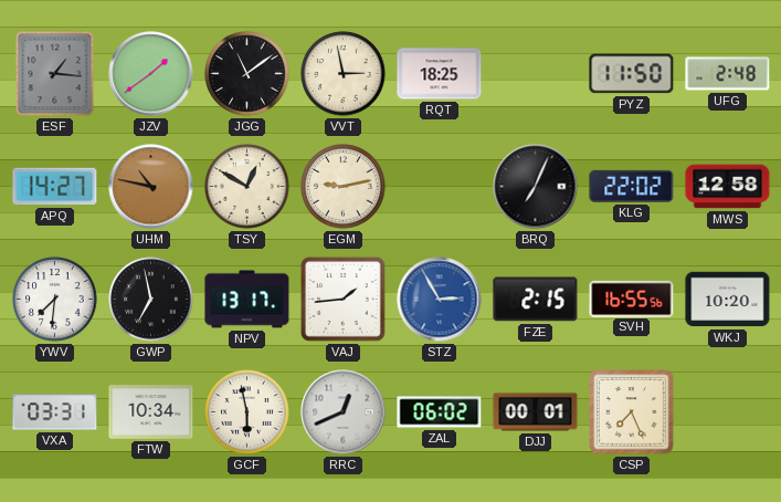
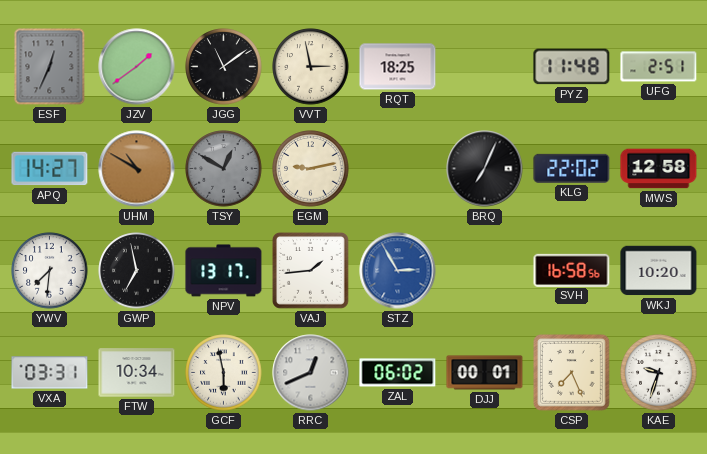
ESF: 1:16 -> 12:34
PYZ: 11:50 -> 11:48
UFG: 2:48 -> 2:51
UHM: 10:47 -> 10:50
TSY dial: cream -> grey
FZE: 2:15 -> none
SVH: 16:55 -> 16:58
KAE: none -> 9:33
